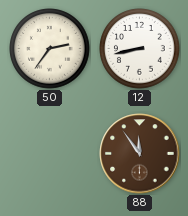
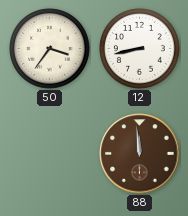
50: 2:36 -> 3:36
88: 11:54 -> 11:59
